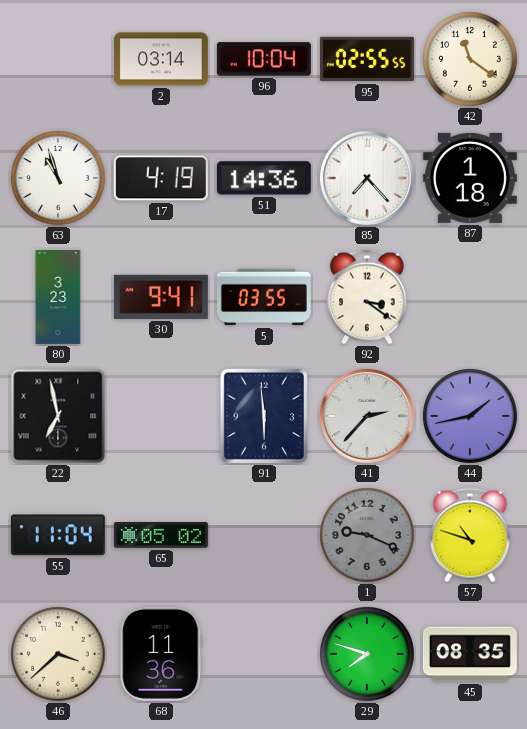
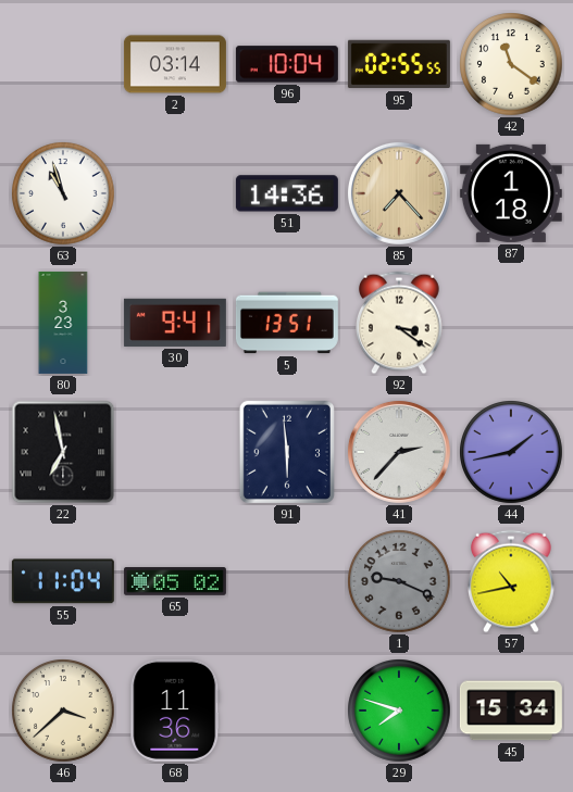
17: 4:19 -> none
85 dial: white -> champagne
5: 03:55 -> 13:51
57: 10:48 -> 10:43
45: 08:35 -> 15:34
